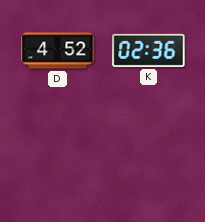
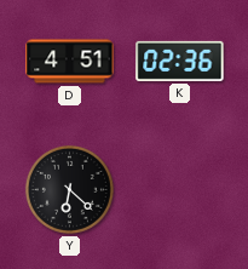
D: 4:52 -> 4:51
Y: none -> 6:22
